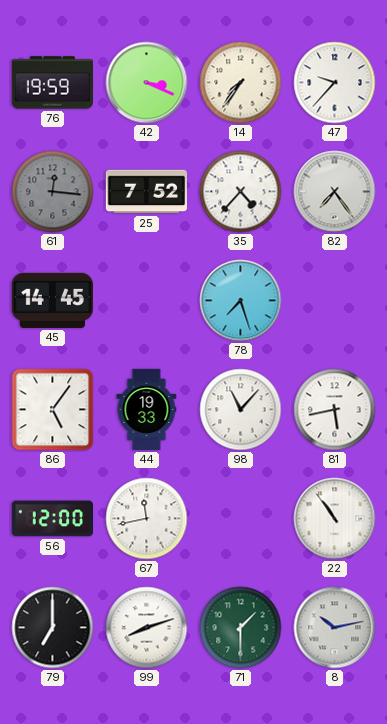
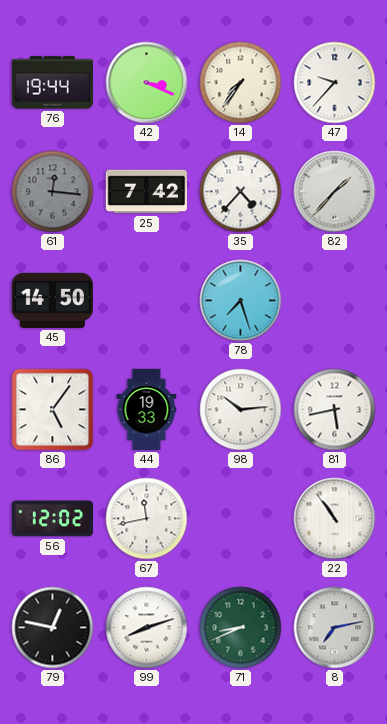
76: 19:59 -> 19:44
25: 7:52 -> 7:42
82: 7:24 -> 1:37
45: 14:45 -> 14:50
98: 11:07 -> 10:14
56: 12:00 -> 12:02
79: 7:00 -> 12:47
71: 1:30 -> 8:41
8: 10:13 -> 7:13
